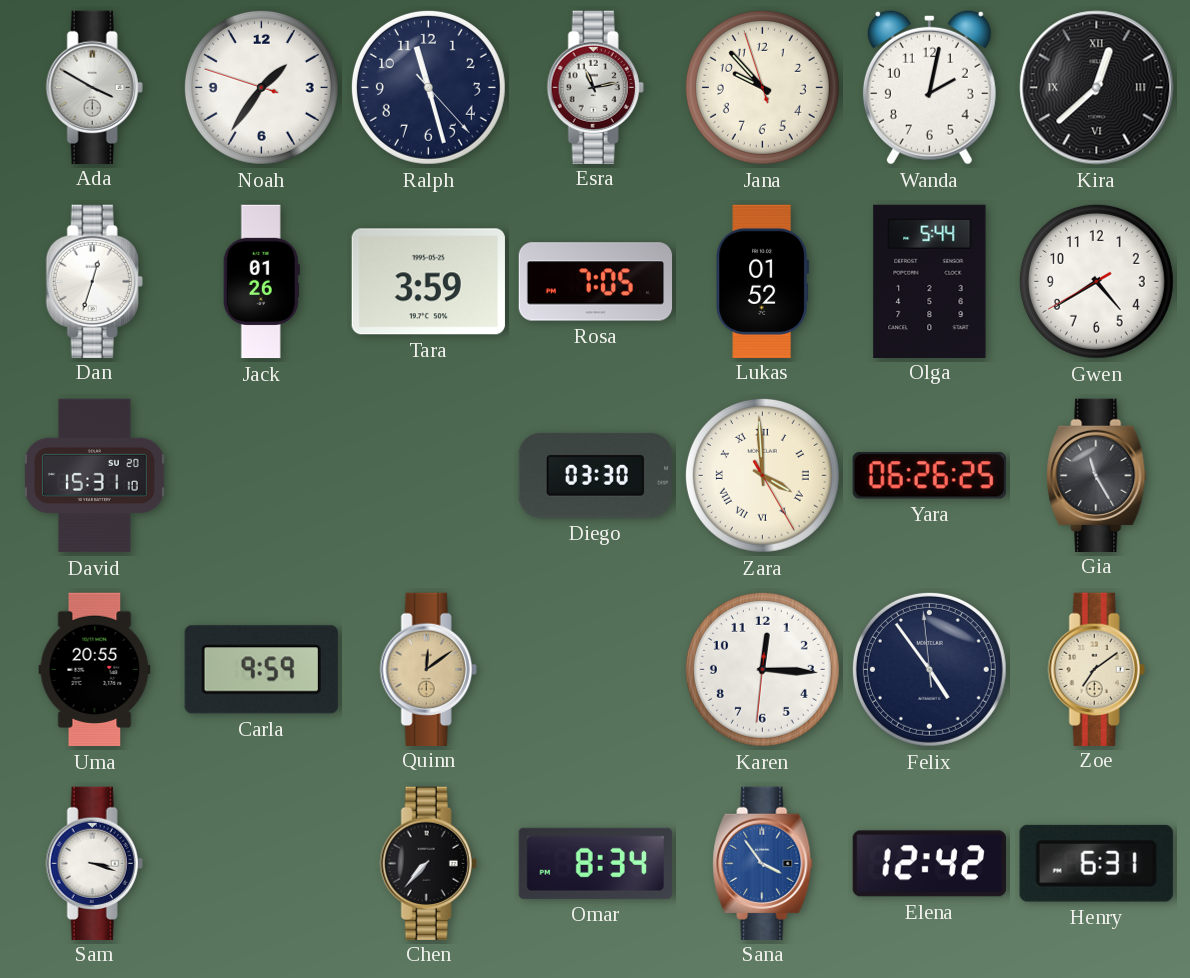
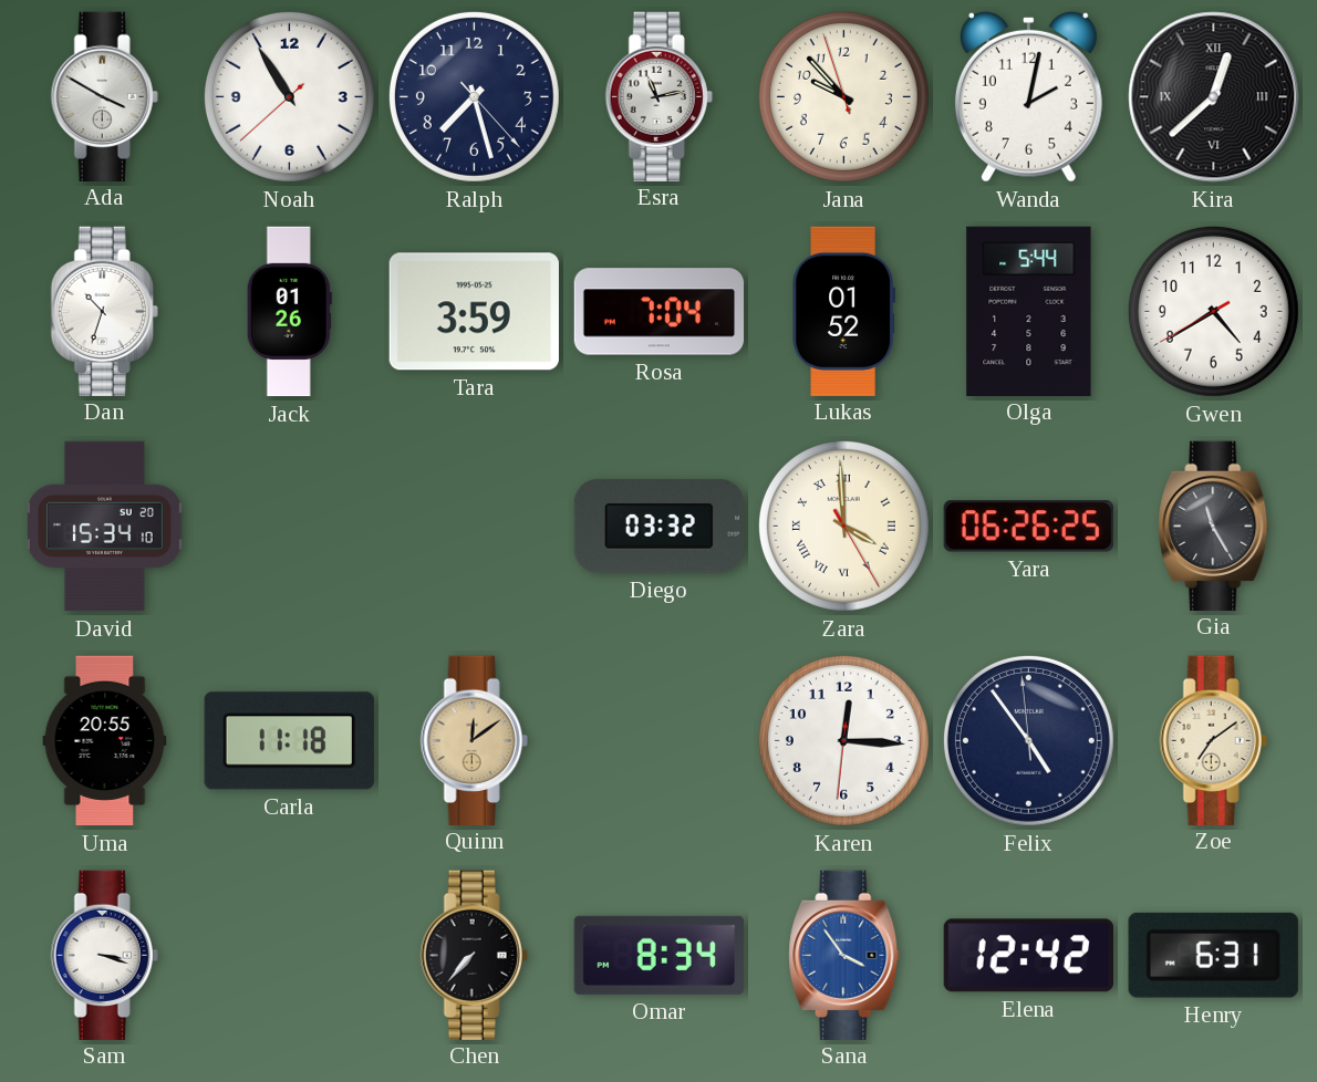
Noah: 1:35 -> 10:54
Ralph: 11:27 -> 7:27
Dan: 12:33 -> 10:33
Rosa: 7:05 -> 7:04
David: 15:31 -> 15:34
Diego: 03:30 -> 03:32
Carla: 9:59 -> 11:18
